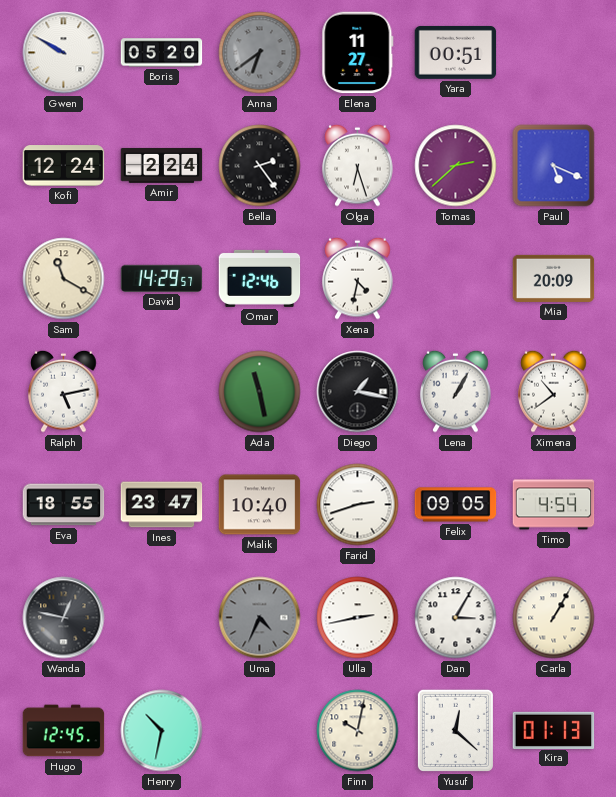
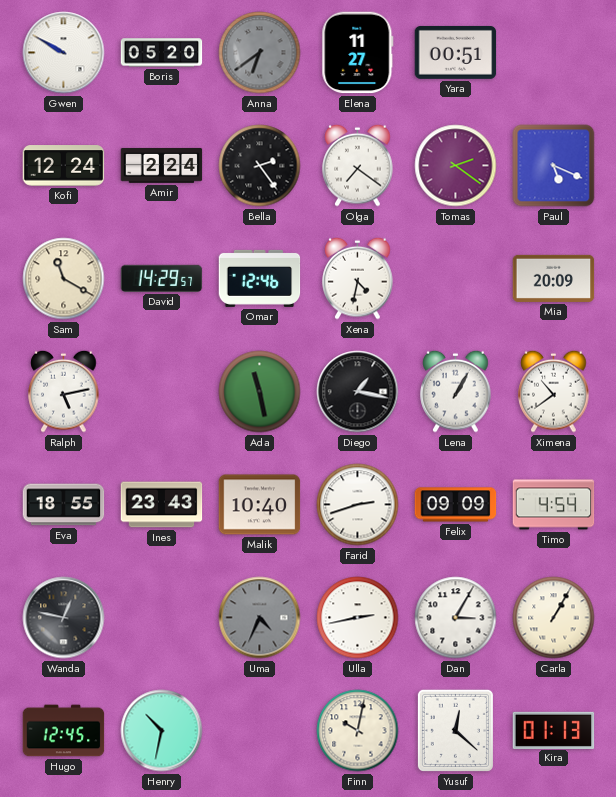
Olga: 6:27 -> 7:21
Tomas: 2:38 -> 2:21
Ines: 23:47 -> 23:43
Felix: 09:05 -> 09:09
